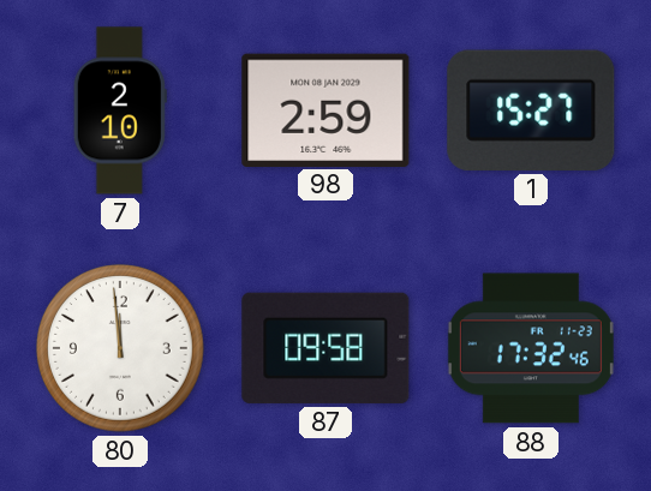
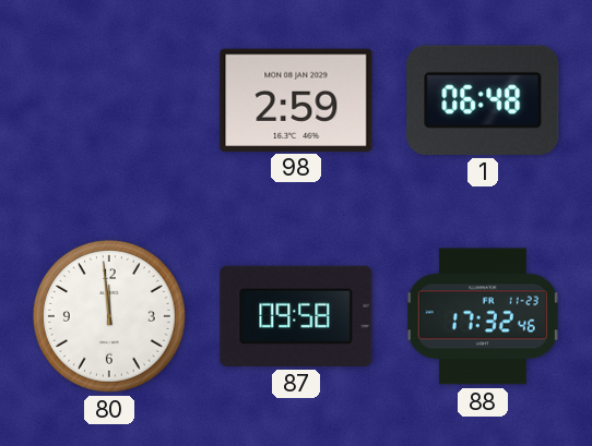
7: 2:10 -> none
1: 15:27 -> 06:48
